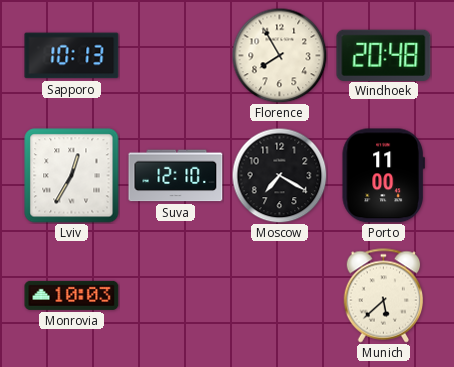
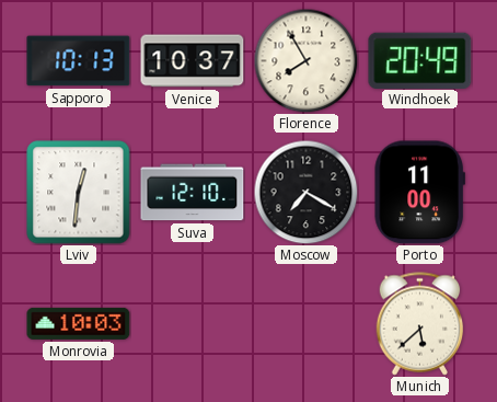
Venice: none -> 10:37
Windhoek: 20:48 -> 20:49
Lviv: 12:35 -> 12:31
